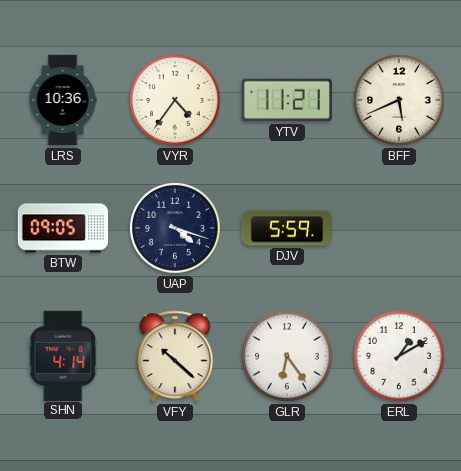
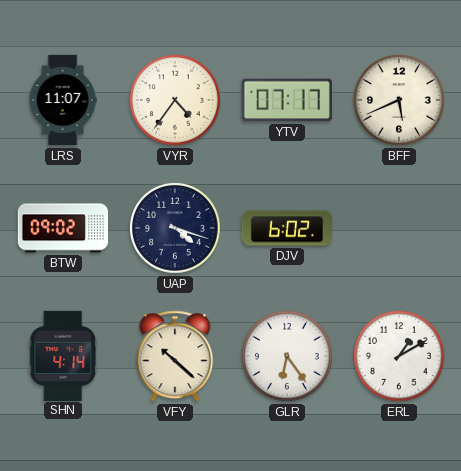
LRS: 10:36 -> 11:07
YTV: 11:21 -> 07:17
BTW: 09:05 -> 09:02
DJV: 5:59 -> 6:02
